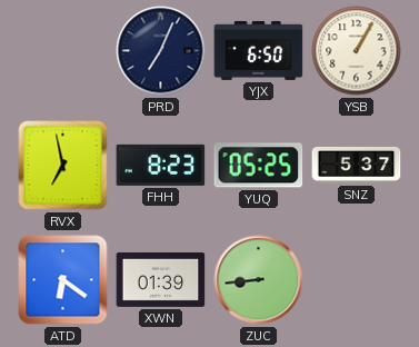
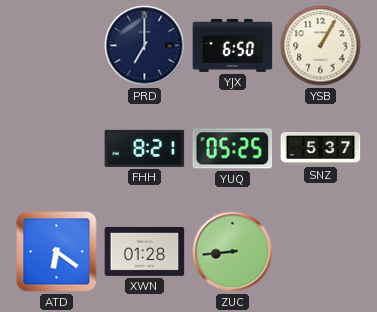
PRD: 7:04 -> 7:00
RVX: 6:58 -> none
FHH: 8:23 -> 8:21
XWN: 01:39 -> 01:28
